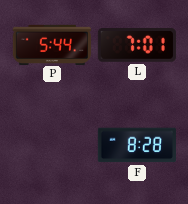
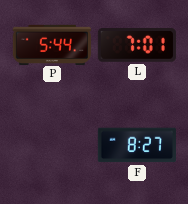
F: 8:28 -> 8:27
